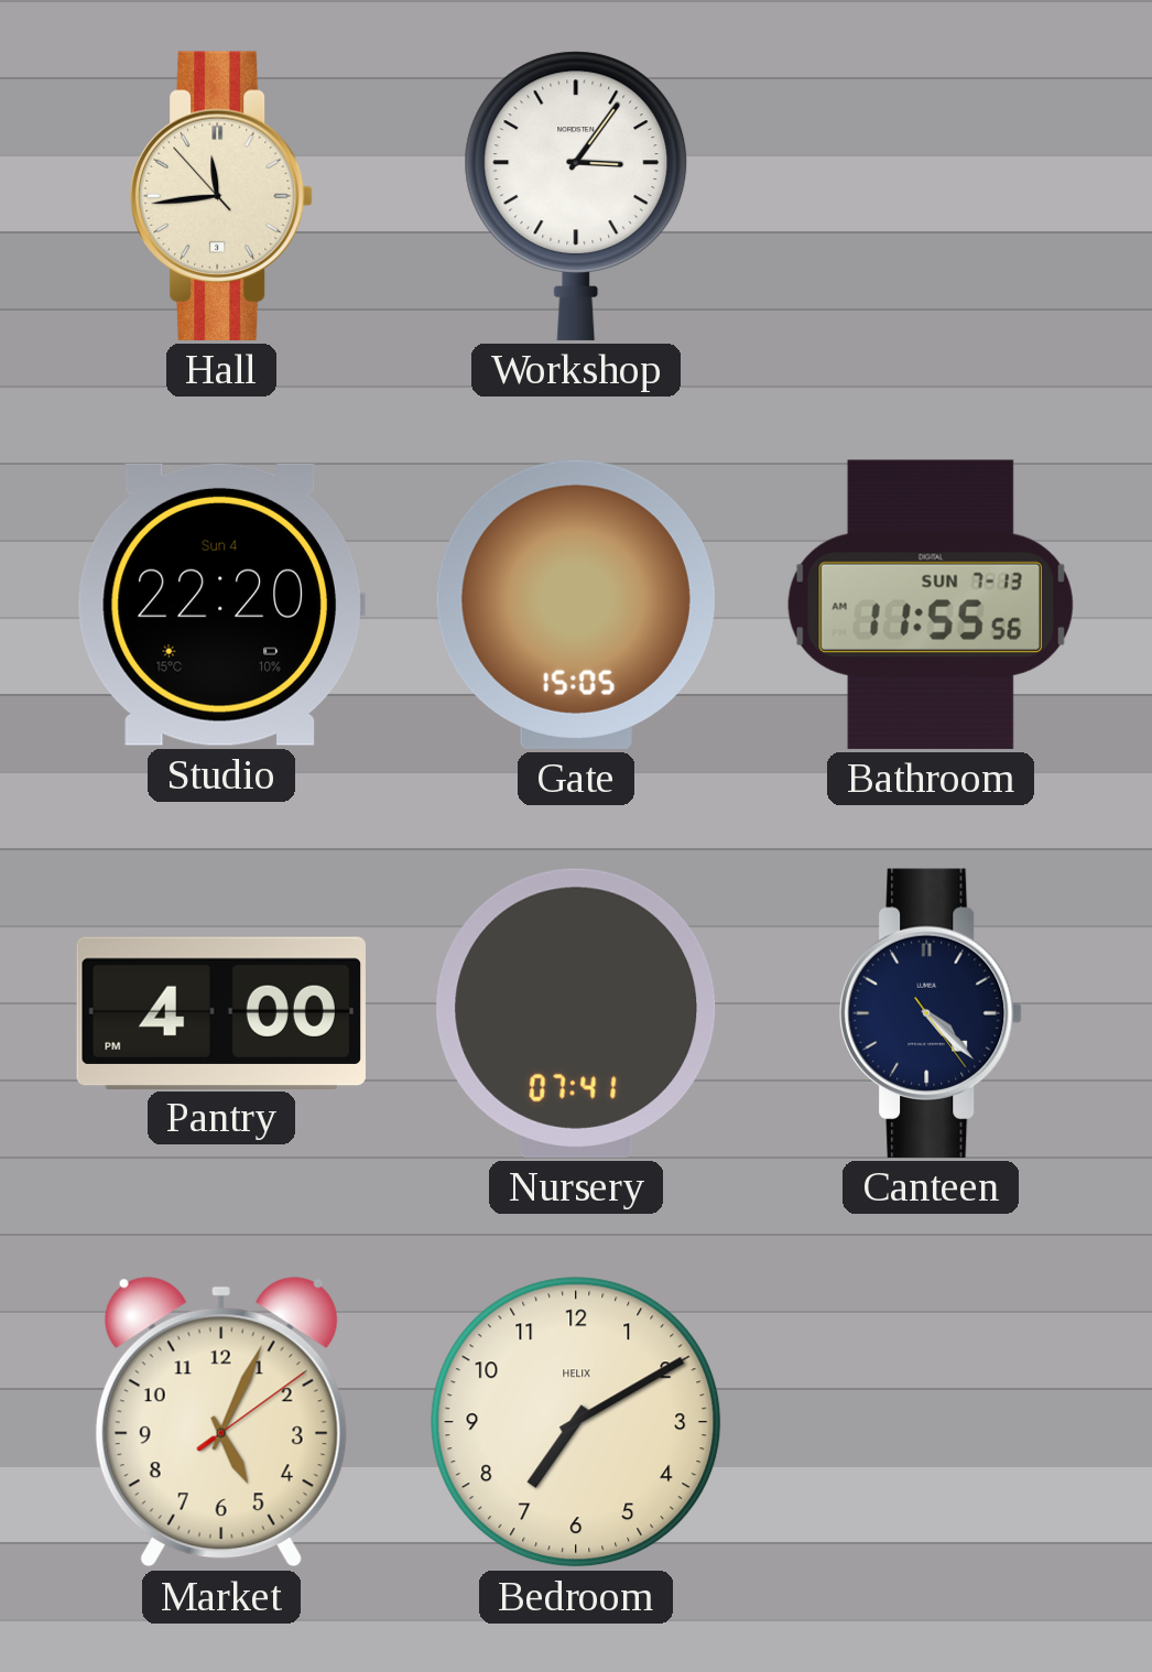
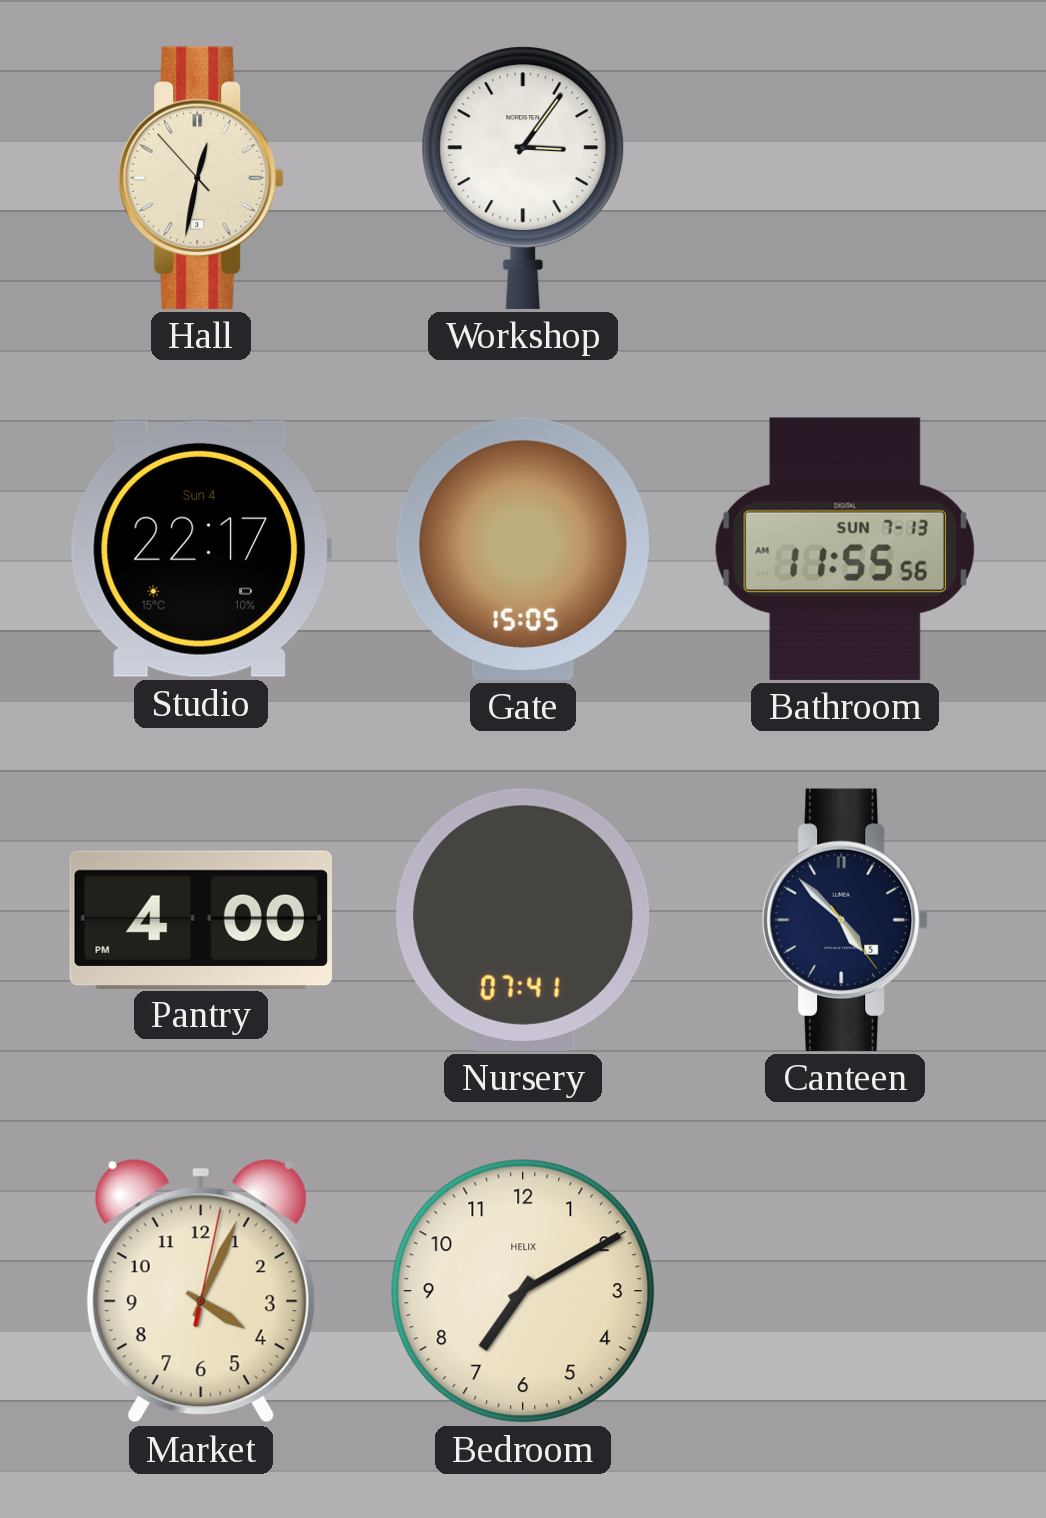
Hall: 11:43 -> 12:31
Studio: 22:20 -> 22:17
Canteen: 4:22 -> 4:52
Market: 5:04 -> 4:04
